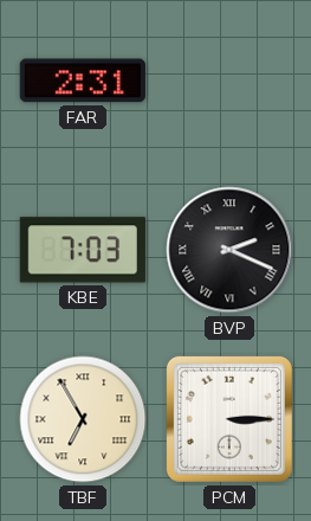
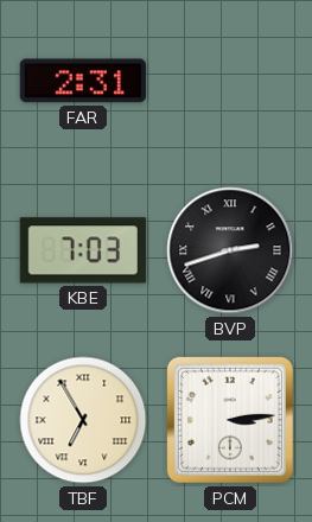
BVP: 2:19 -> 2:42
PCM: 3:15 -> 3:14
